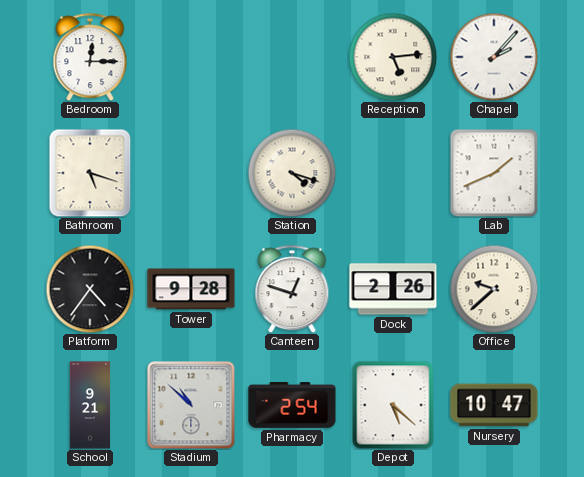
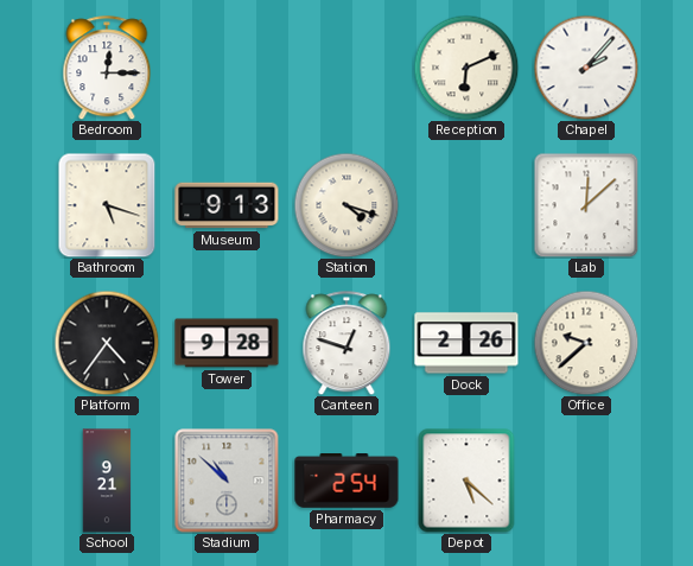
Reception: 5:14 -> 6:11
Museum: none -> 9:13
Lab: 1:41 -> 12:08
Nursery: 10:47 -> none
